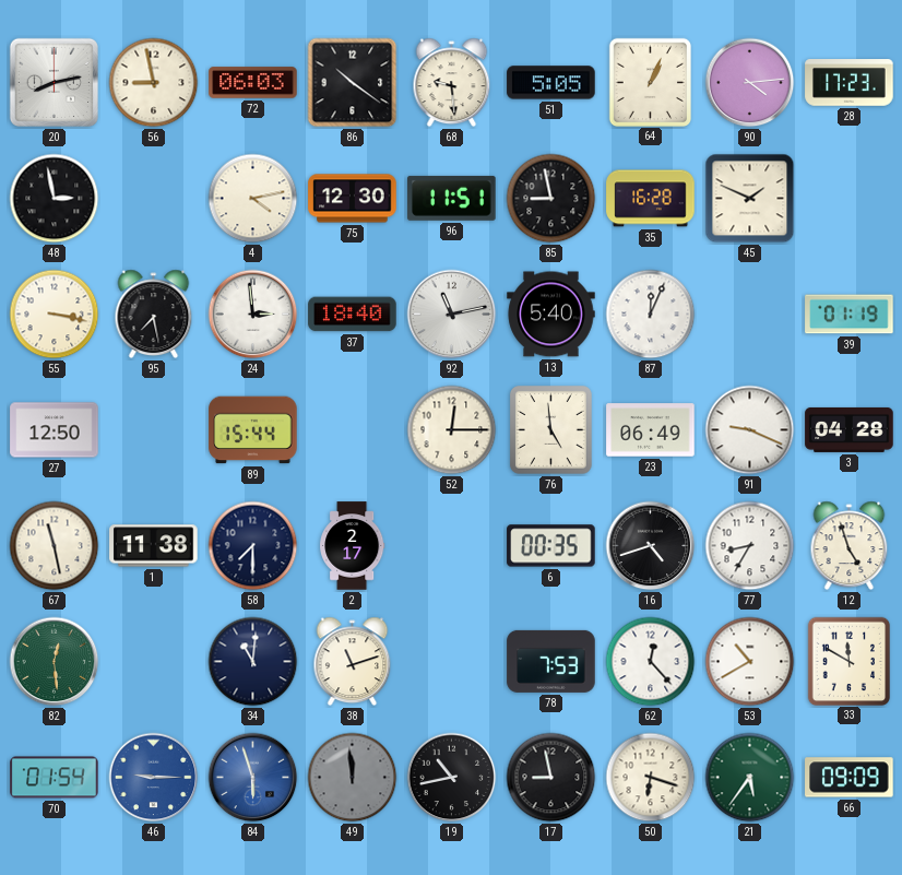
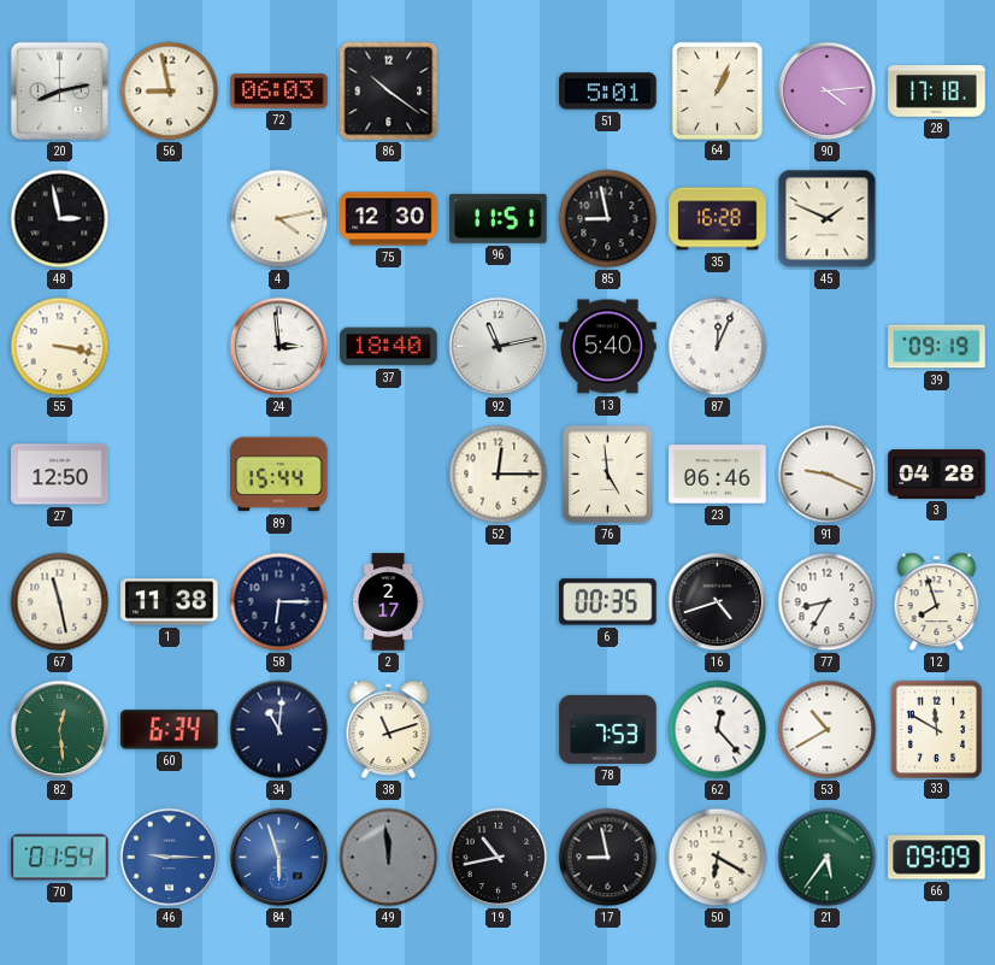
68: 9:29 -> none
51: 5:05 -> 5:01
28: 17:23 -> 17:18
95: 7:28 -> none
39: 01:19 -> 09:19
23: 06:49 -> 06:46
58: 7:30 -> 6:15
12: 4:57 -> 7:57
60: none -> 6:34
50: 6:18 -> 6:20
